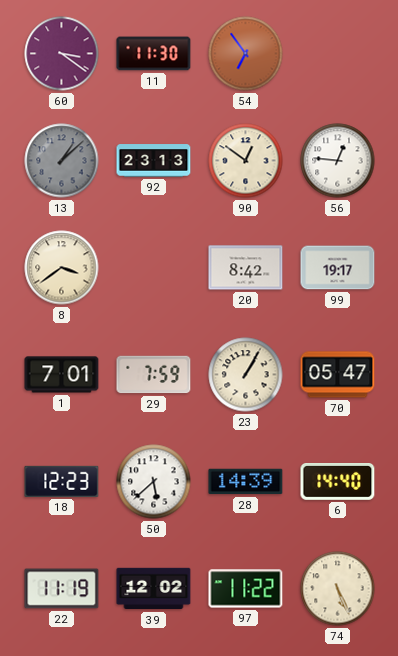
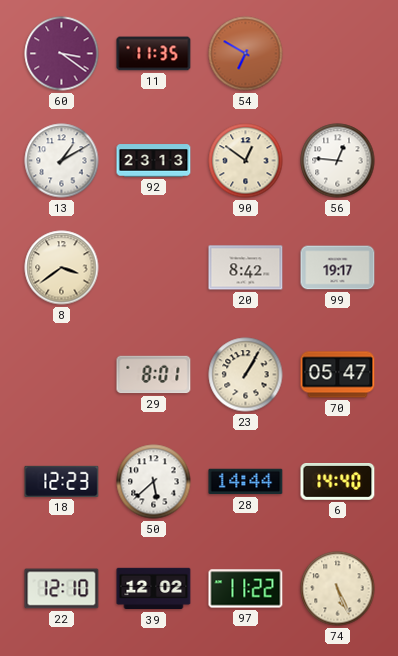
11: 11:30 -> 11:35
54: 6:54 -> 6:50
13: 1:08 -> 1:10
13 dial: grey -> white
1: 7:01 -> none
29: 7:59 -> 8:01
28: 14:39 -> 14:44
22: 11:19 -> 12:10
